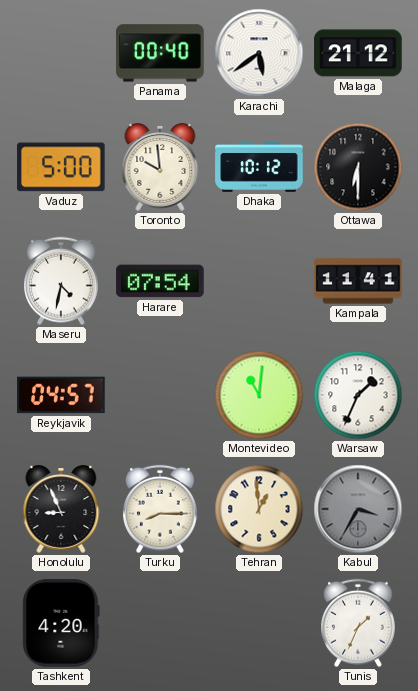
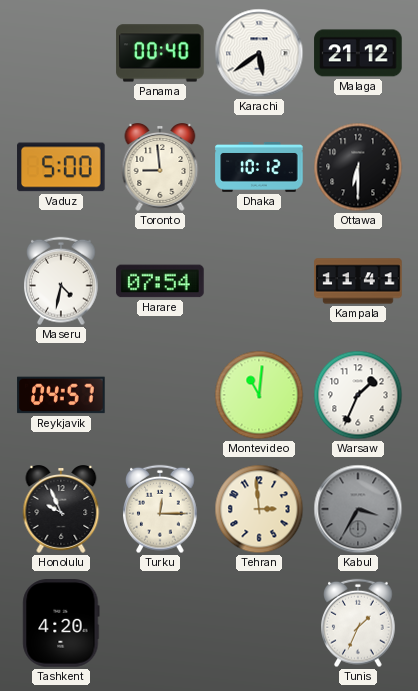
Toronto: 9:59 -> 8:59
Honolulu: 8:56 -> 9:56
Turku: 8:15 -> 12:15
Tehran: 12:59 -> 2:59
